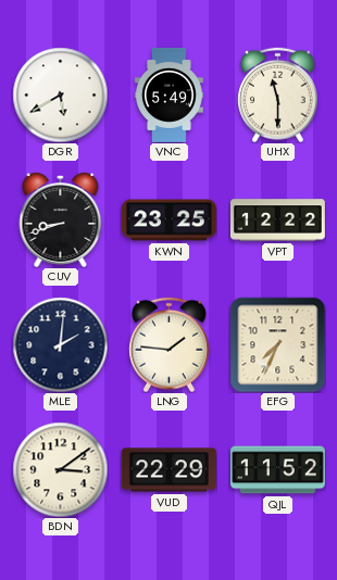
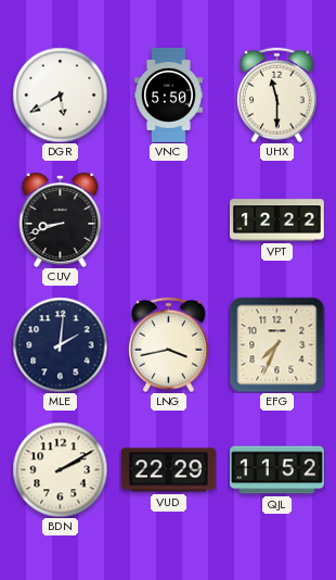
VNC: 5:49 -> 5:50
KWN: 23:25 -> none
LNG: 1:46 -> 3:43
BDN: 3:09 -> 2:10
